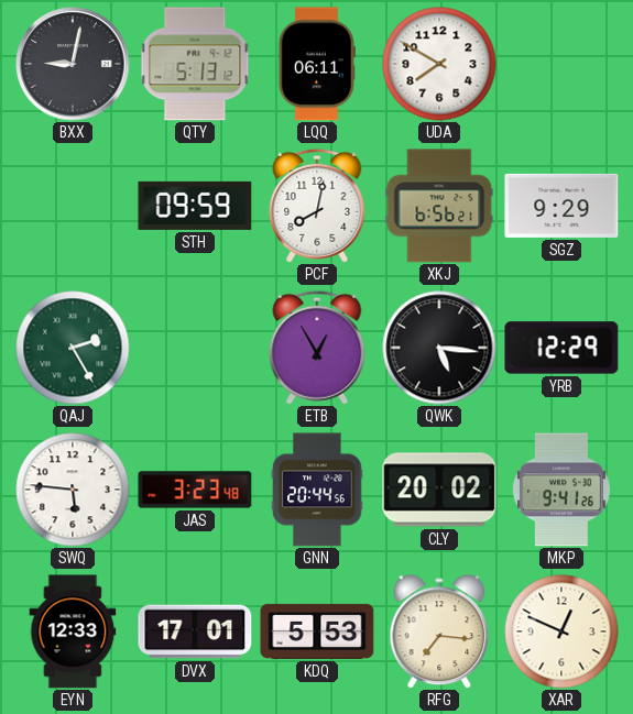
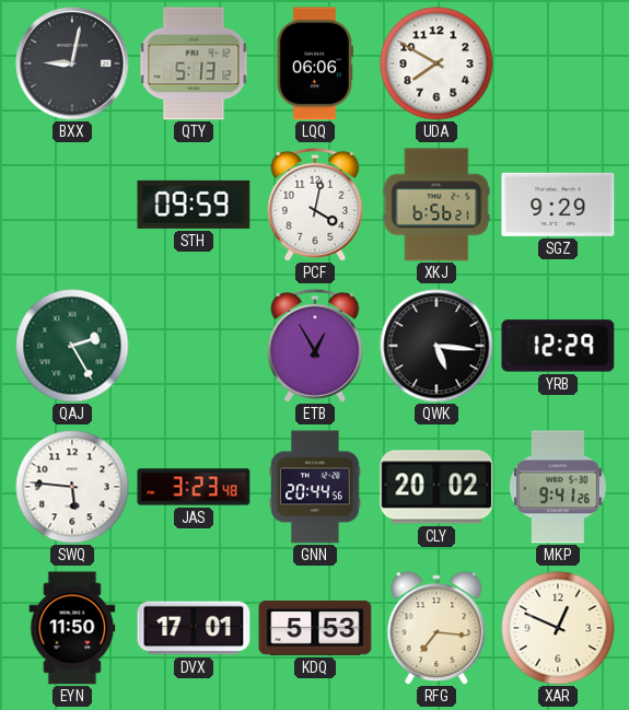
LQQ: 06:11 -> 06:06
PCF: 8:02 -> 4:02
EYN: 12:33 -> 11:50
